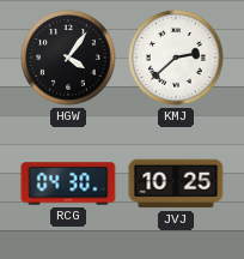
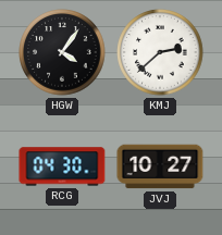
JVJ: 10:25 -> 10:27
